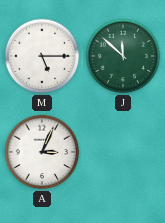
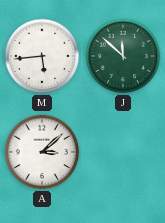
M: 5:15 -> 5:44
A: 3:04 -> 3:08
